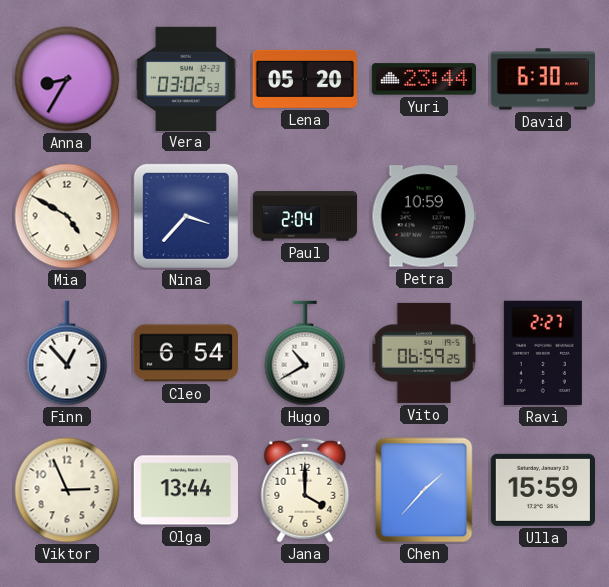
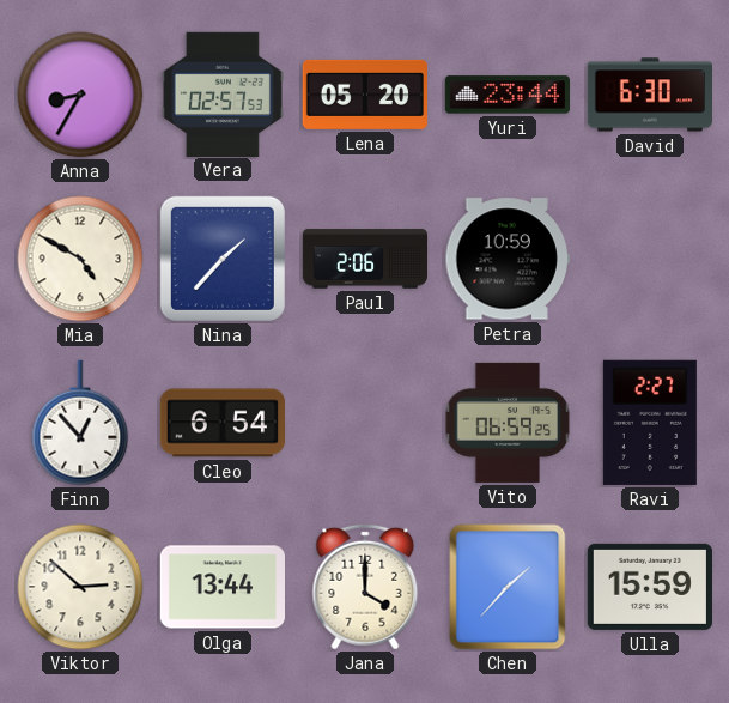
Vera: 03:02 -> 02:57
Nina: 3:37 -> 1:37
Paul: 2:04 -> 2:06
Hugo: 10:40 -> none
Viktor: 2:56 -> 2:52
